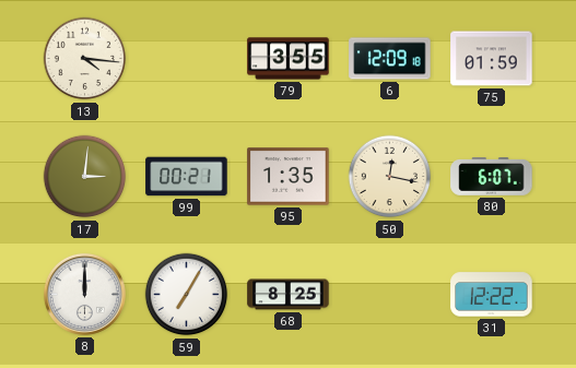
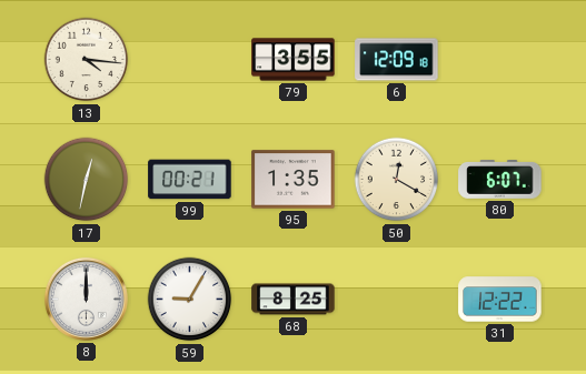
75: 01:59 -> none
17: 3:01 -> 12:32
50: 12:17 -> 12:20
59: 7:05 -> 9:05
